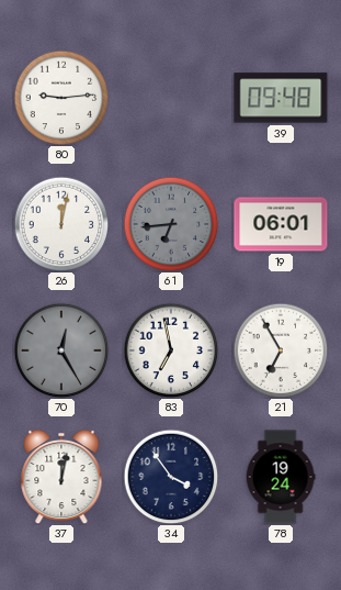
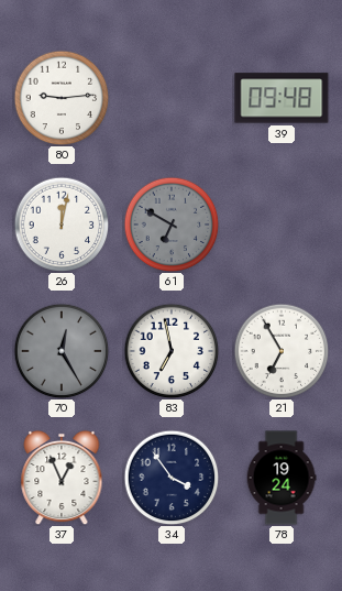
61: 6:44 -> 6:50
19: 06:01 -> none
37: 12:02 -> 12:56
